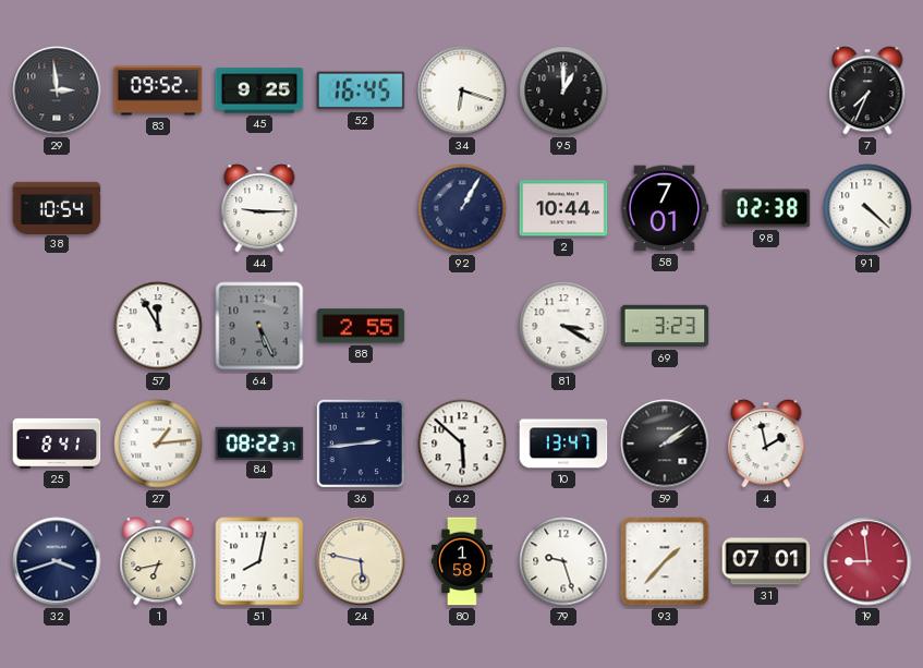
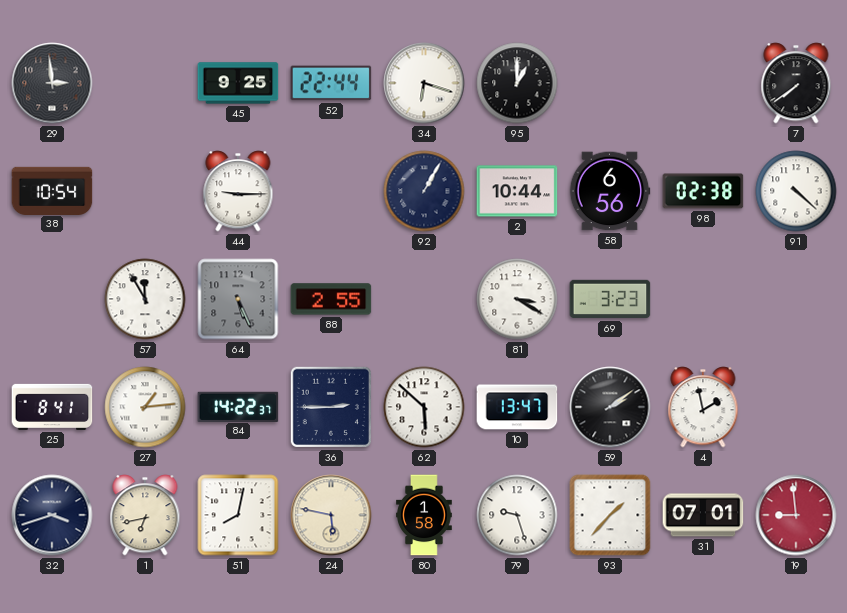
83: 09:52 -> none
52: 16:45 -> 22:44
7: 7:34 -> 7:39
58: 7:01 -> 6:56
84: 08:22 -> 14:22
36: 2:44 -> 2:45
